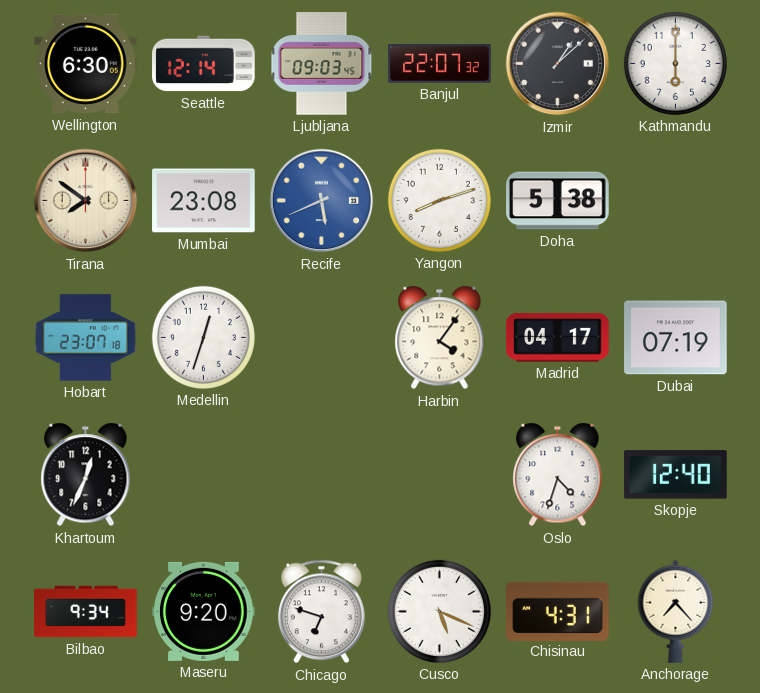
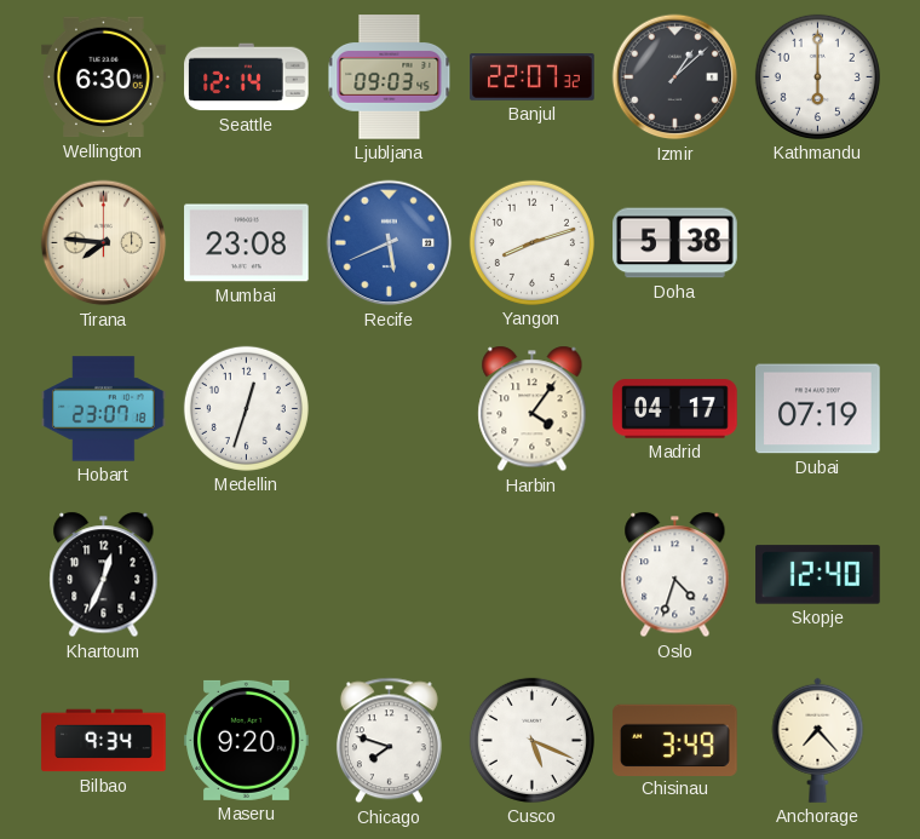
Tirana: 7:51 -> 7:46
Chicago: 6:48 -> 7:48
Chisinau: 4:31 -> 3:49
